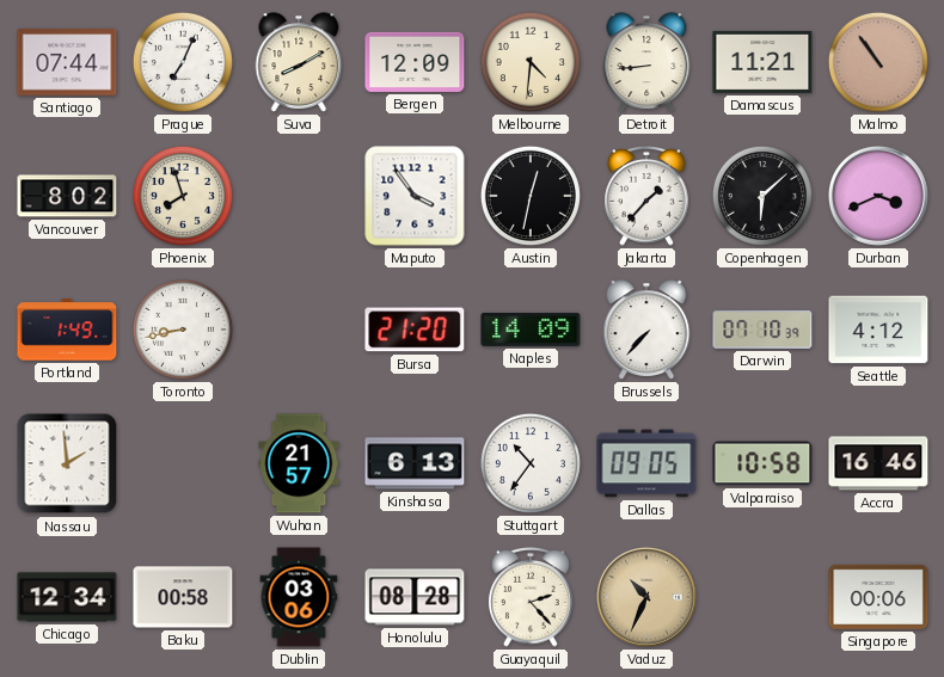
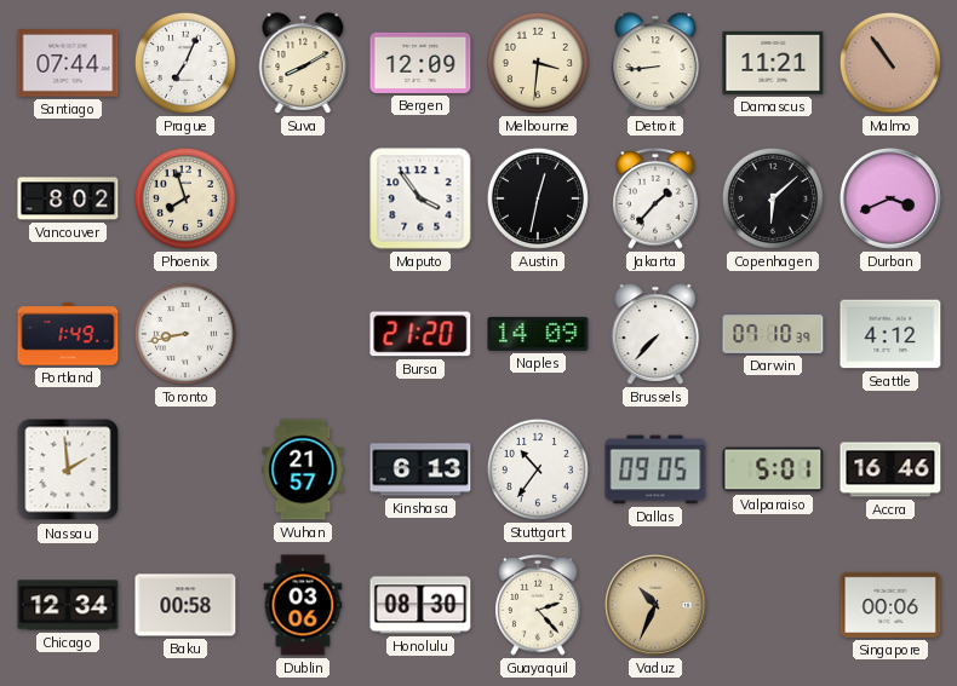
Melbourne: 4:31 -> 3:31
Valparaiso: 10:58 -> 5:01
Honolulu: 08:28 -> 08:30
